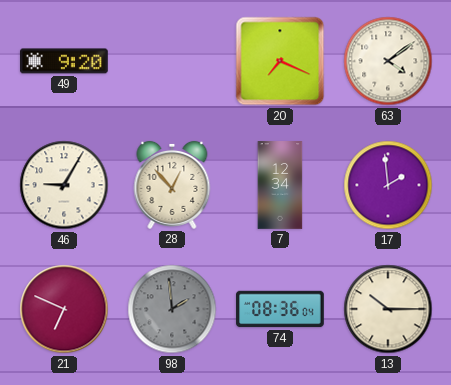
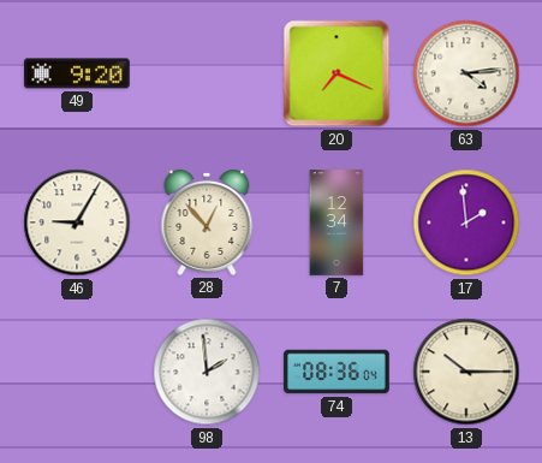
63: 4:09 -> 4:14
21: 6:49 -> none
98 dial: grey -> white
